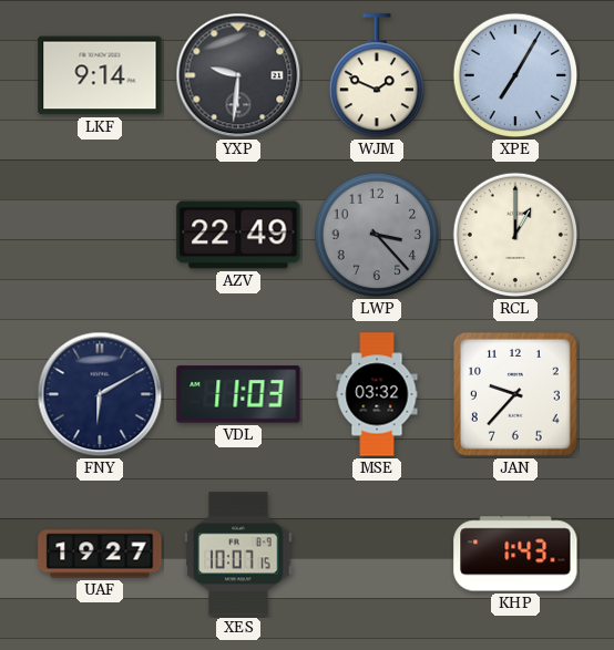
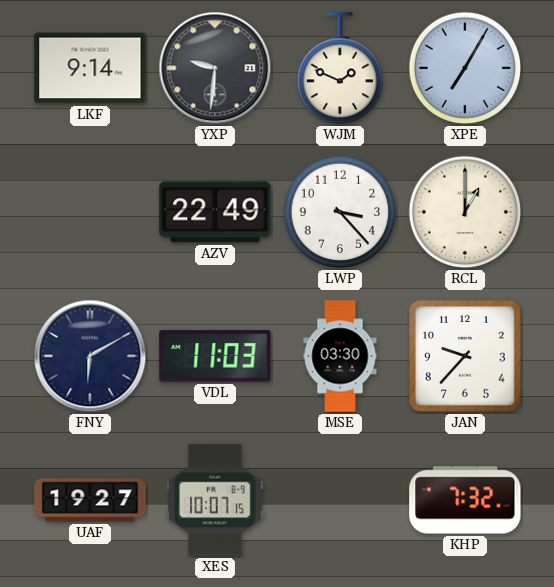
LWP dial: grey -> white
MSE: 03:32 -> 03:30
KHP: 1:43 -> 7:32
